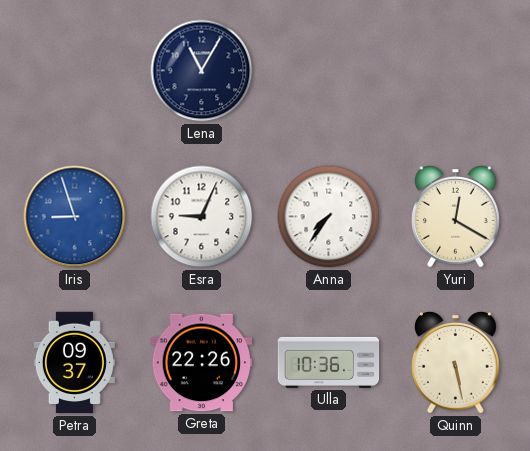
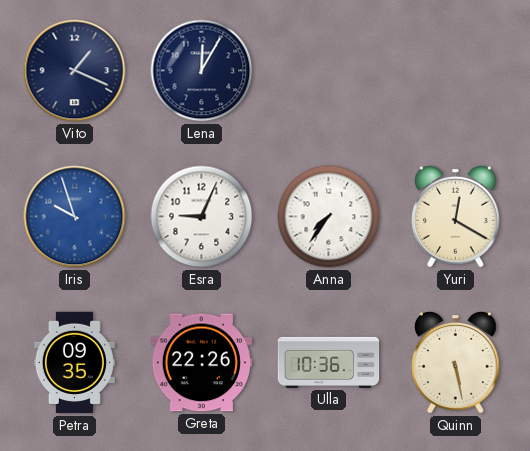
Vito: none -> 1:19
Lena: 11:05 -> 12:05
Iris: 8:57 -> 9:57
Petra: 09:37 -> 09:35
